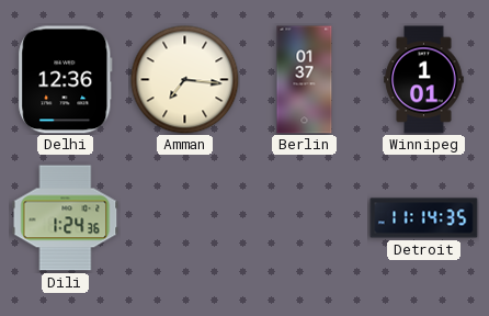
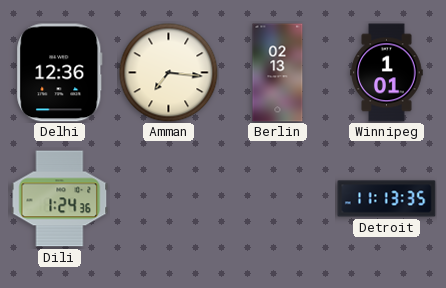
Berlin: 01:37 -> 02:13
Detroit: 11:14 -> 11:13
